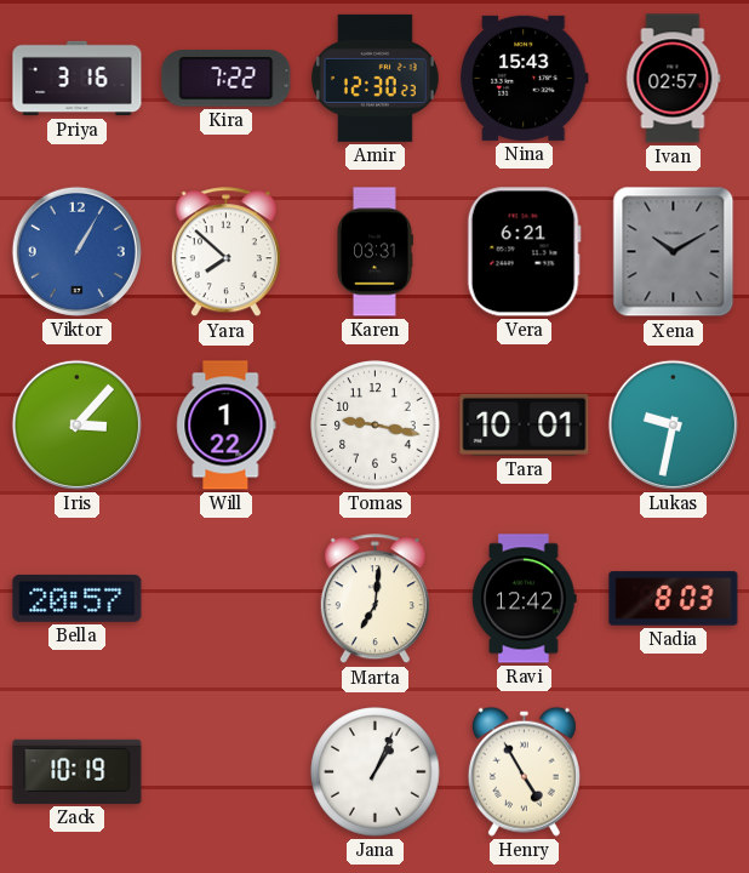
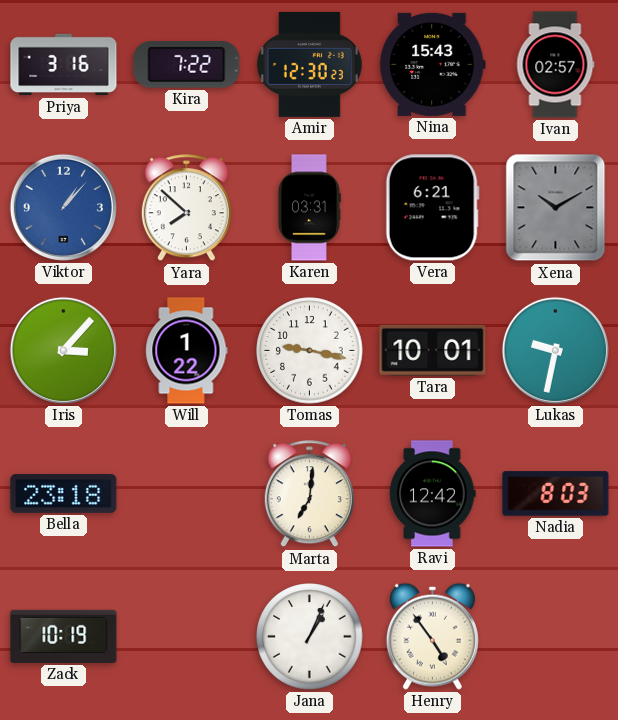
Viktor: 1:05 -> 1:07
Bella: 20:57 -> 23:18
Henry: 4:55 -> 4:54
